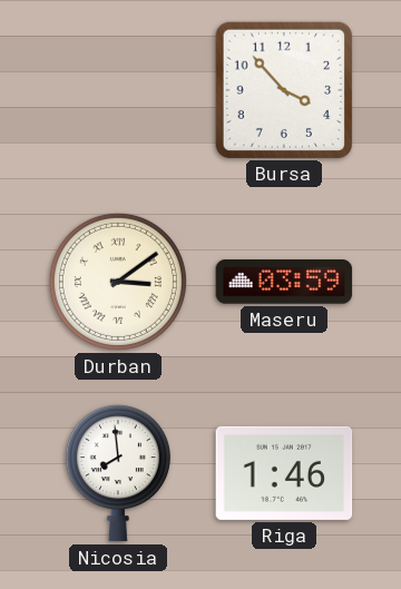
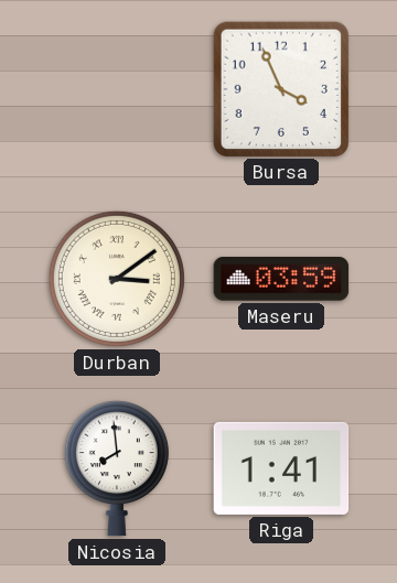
Bursa: 3:53 -> 3:56
Riga: 1:46 -> 1:41
